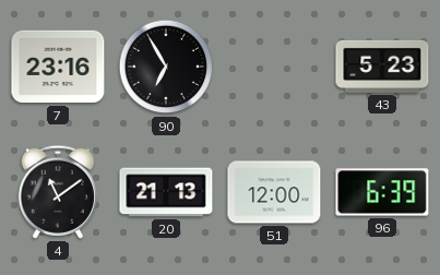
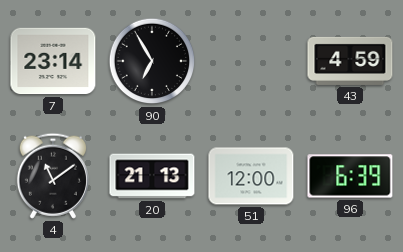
7: 23:16 -> 23:14
43: 5:23 -> 4:59
